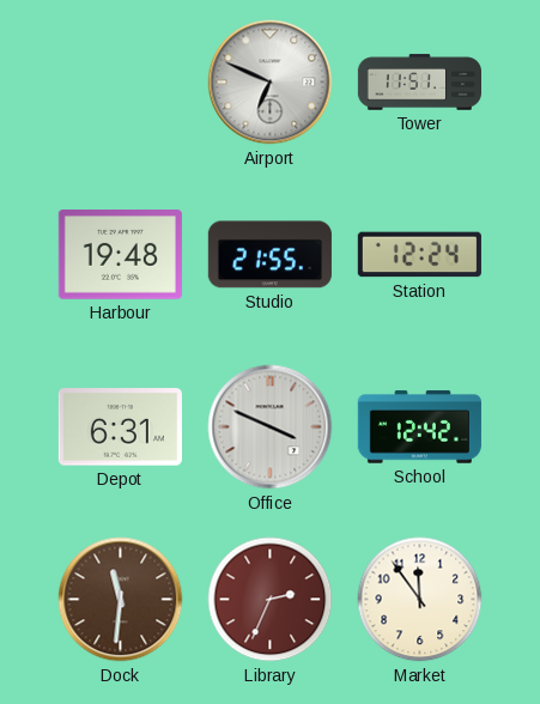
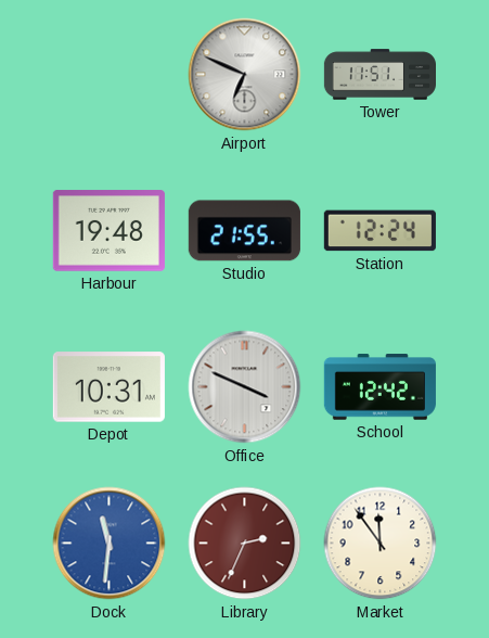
Depot: 6:31 -> 10:31
Dock dial: brown -> blue
